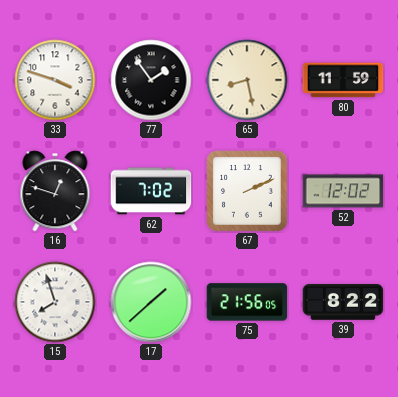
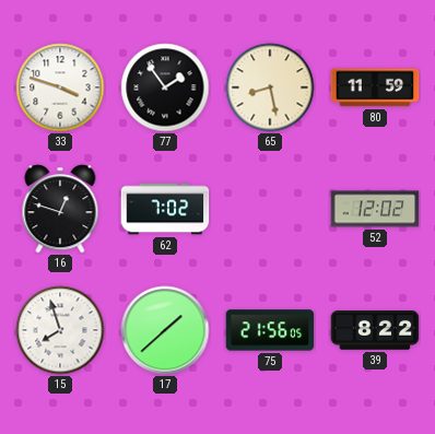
67: 2:11 -> none
